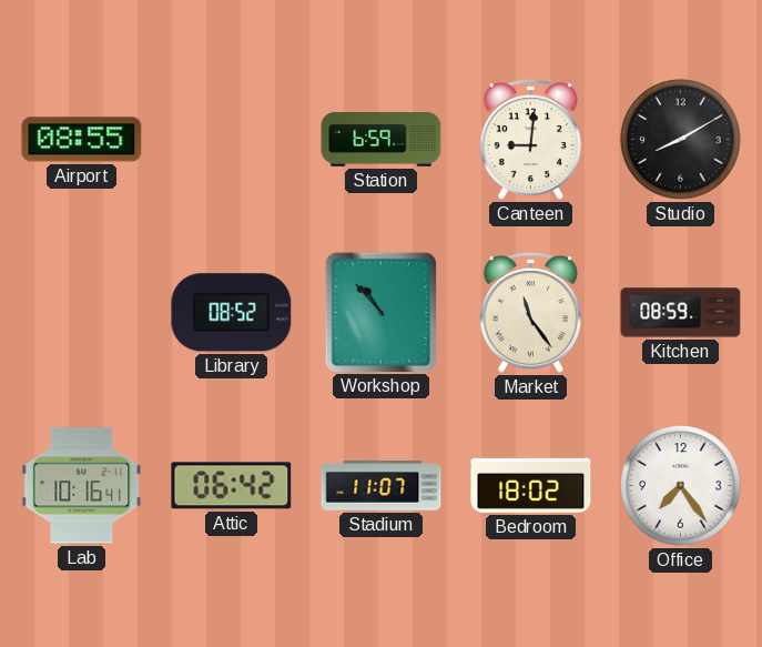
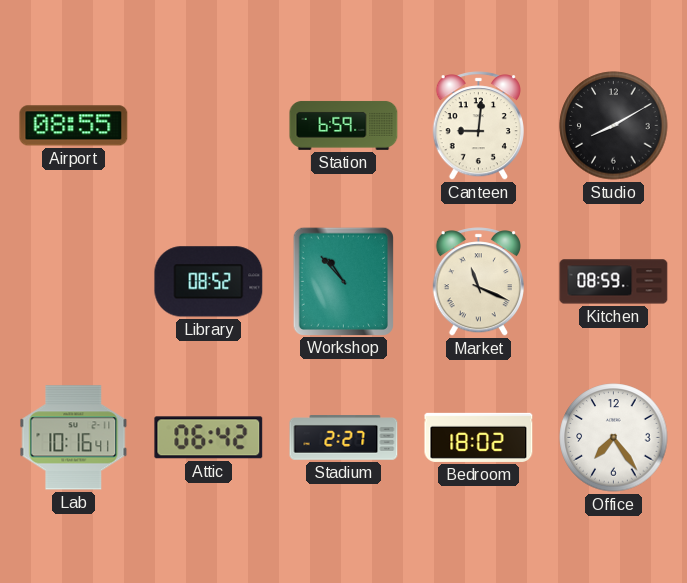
Market: 11:24 -> 11:19
Stadium: 11:07 -> 2:27
